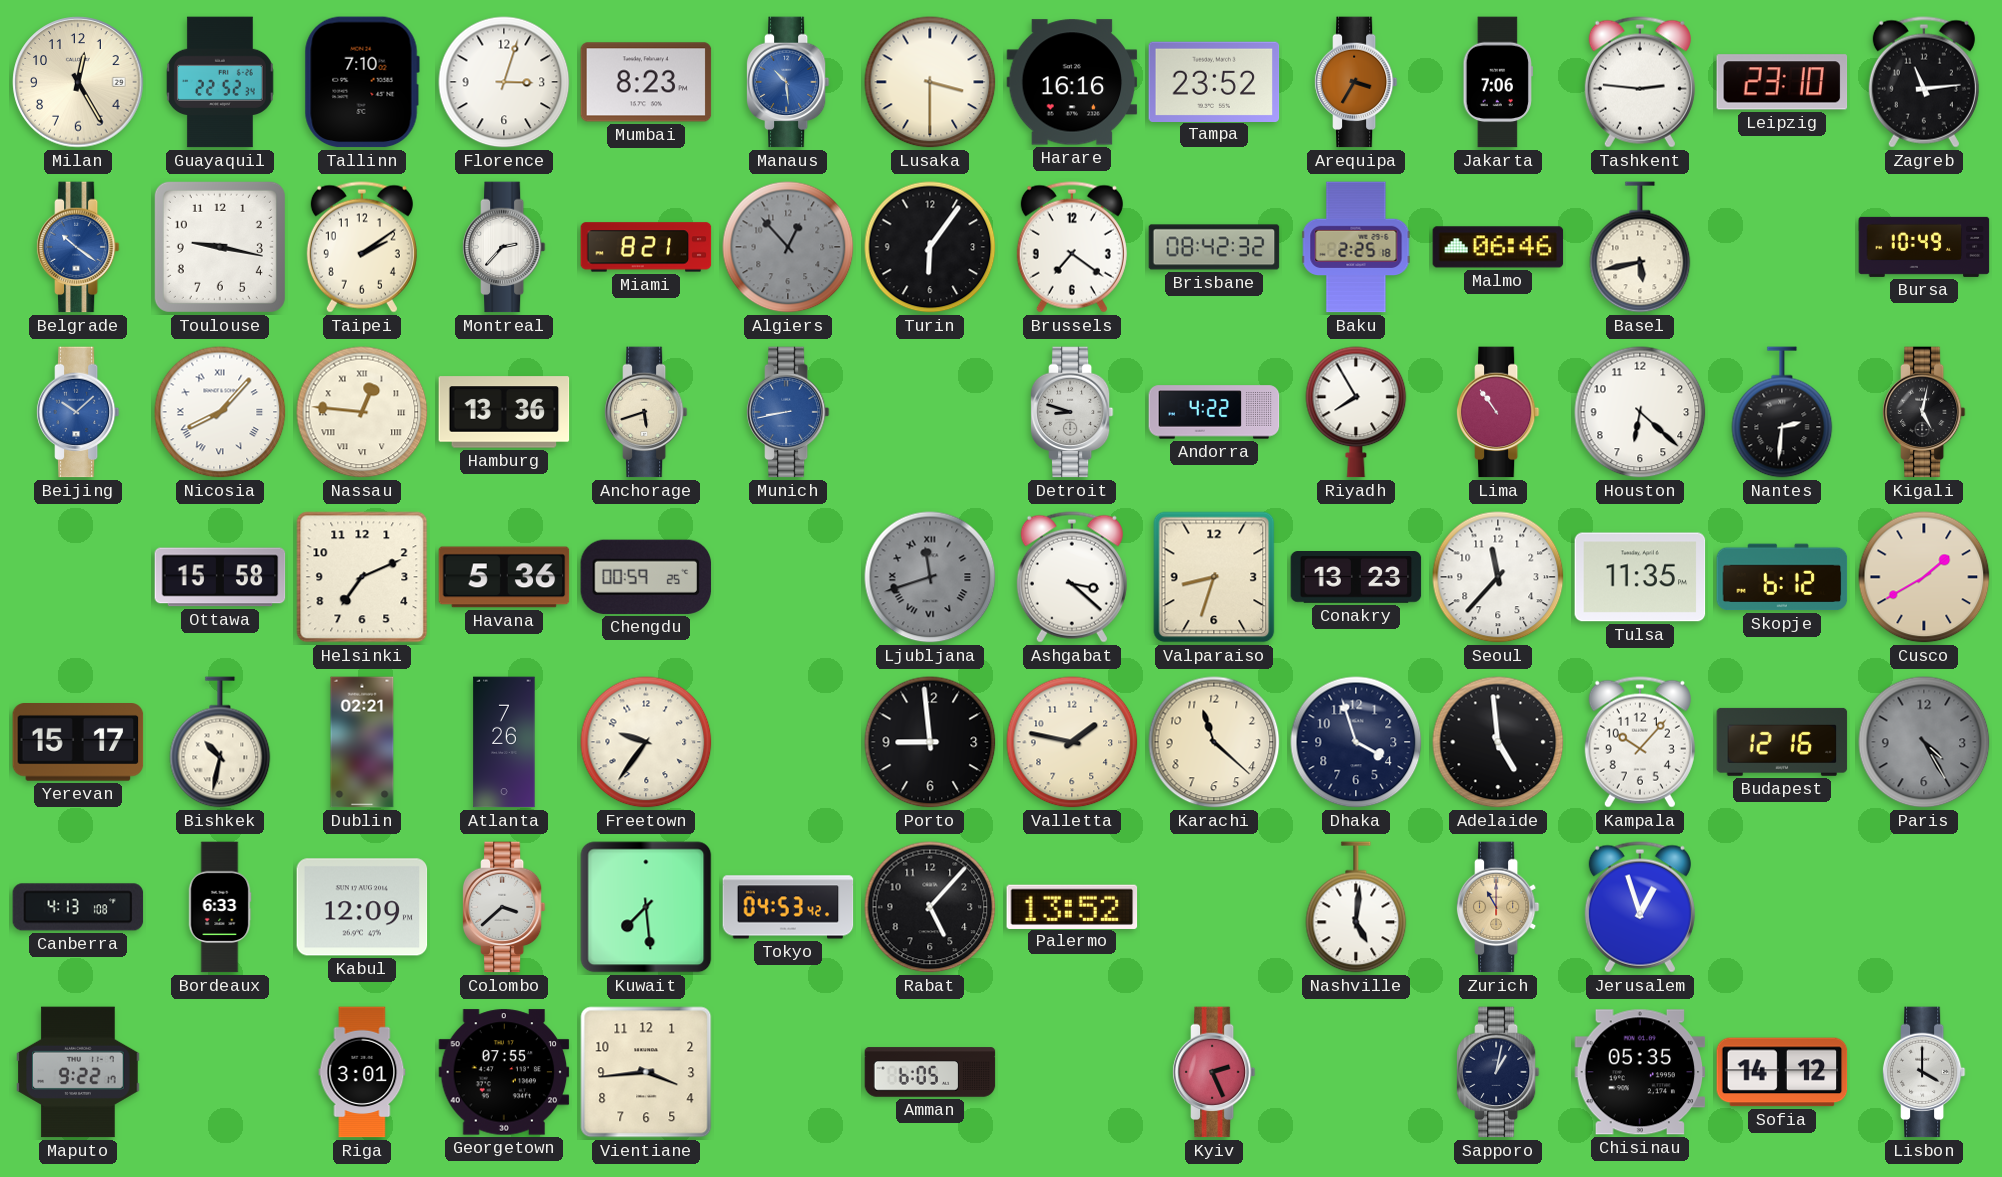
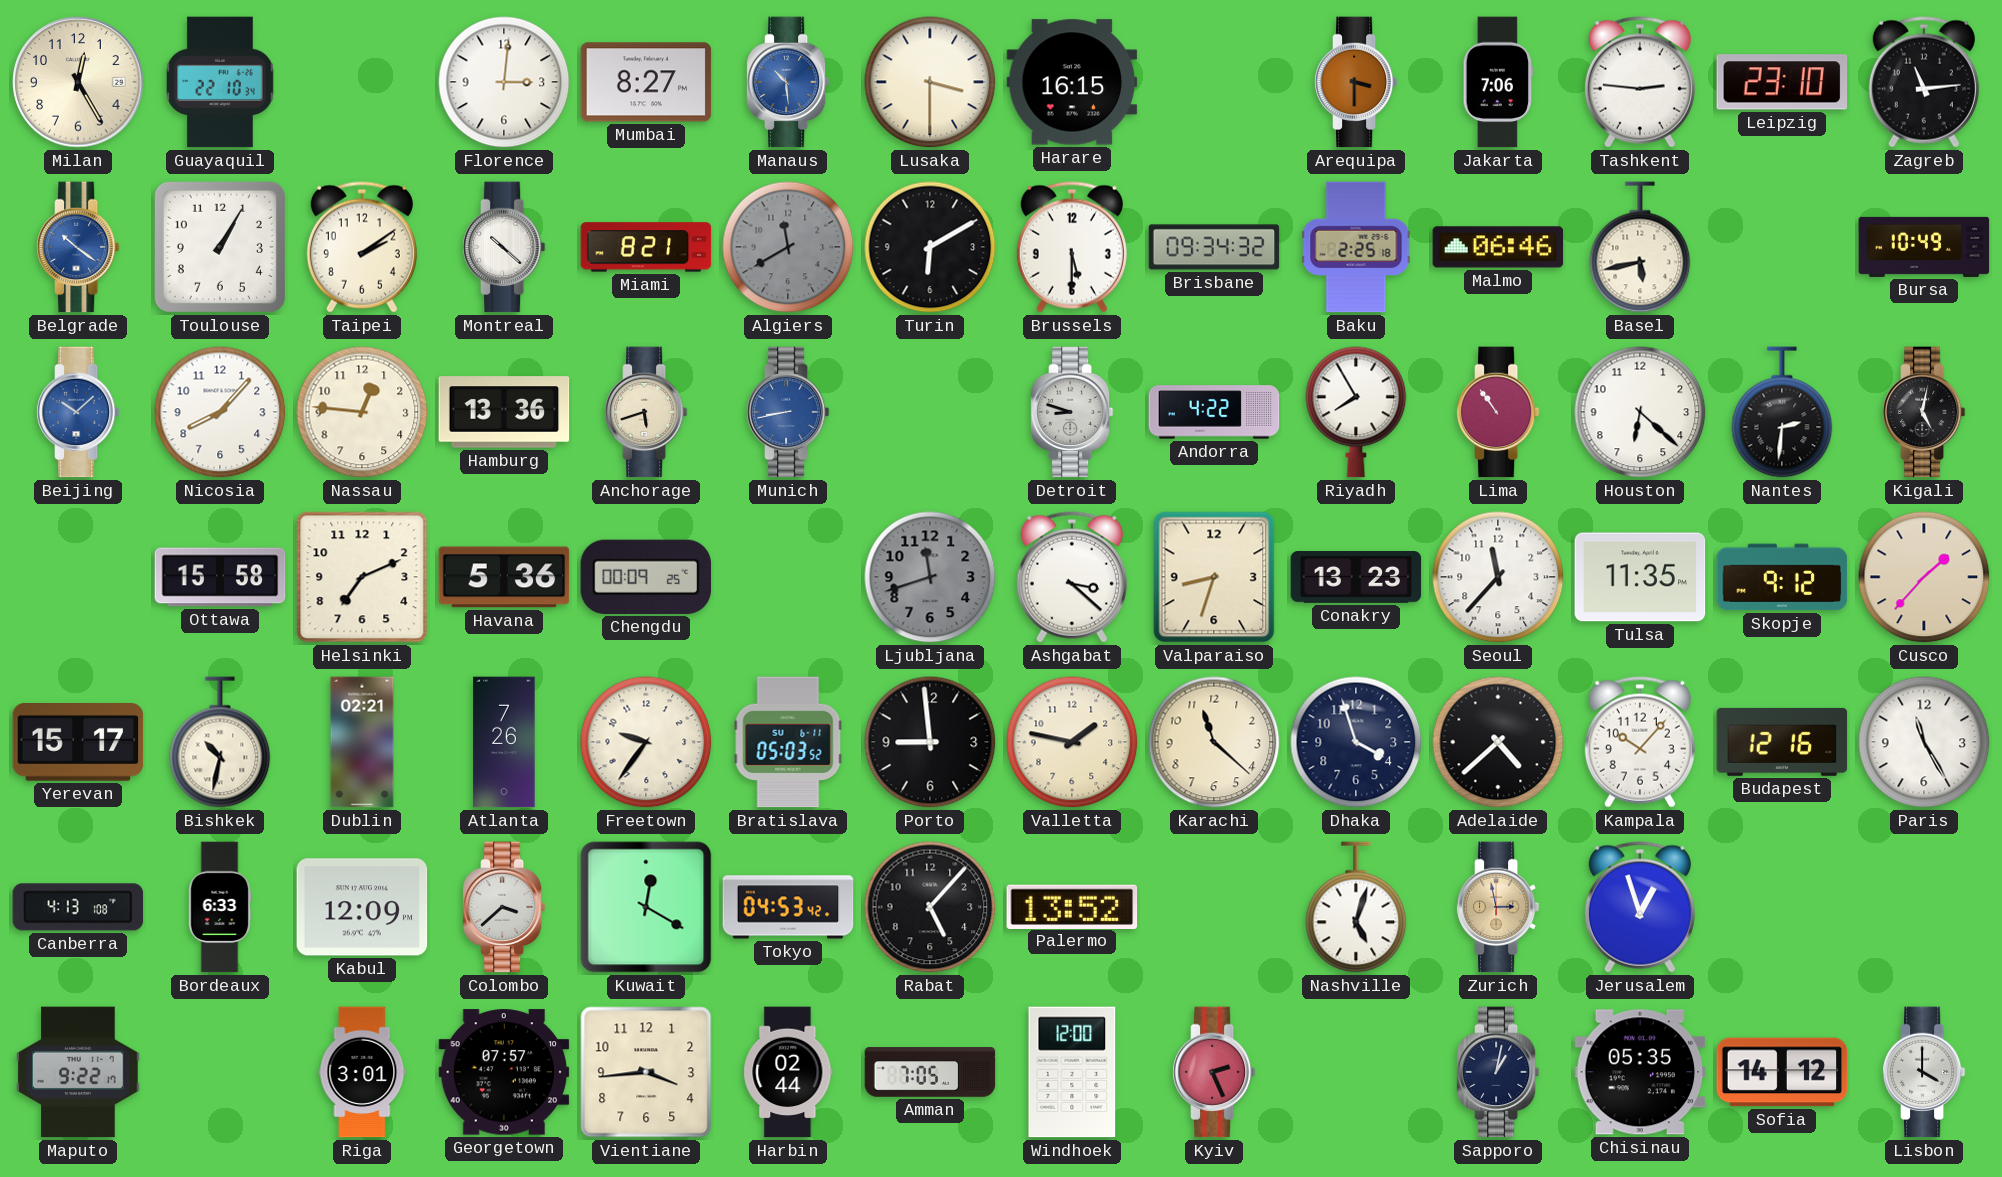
Guayaquil: 22:52 -> 22:10
Tallinn: 7:10 -> none
Florence: 3:03 -> 3:01
Mumbai: 8:23 -> 8:27
Harare: 16:16 -> 16:15
Tampa: 23:52 -> none
Arequipa: 3:35 -> 3:30
Toulouse: 9:17 -> 1:05
Montreal: 2:37 -> 10:22
Algiers: 12:53 -> 11:40
Turin: 6:06 -> 6:10
Brussels: 7:21 -> 5:30
Brisbane: 08:42 -> 09:34
Nicosia numerals: Roman -> Arabic
Nassau numerals: Roman -> Arabic
Chengdu: 00:59 -> 00:09
Ljubljana numerals: Roman -> Arabic
Skopje: 6:12 -> 9:12
Cusco: 1:40 -> 1:37
Bratislava: none -> 05:03
Adelaide: 4:59 -> 4:38
Paris: 4:25 -> 11:25
Paris dial: grey -> white
Kuwait: 7:29 -> 12:20
Nashville: 5:01 -> 5:03
Zurich: 11:00 -> 2:58
Georgetown: 07:55 -> 07:57
Harbin: none -> 02:44
Amman: 6:05 -> 7:05
Windhoek: none -> 12:00
